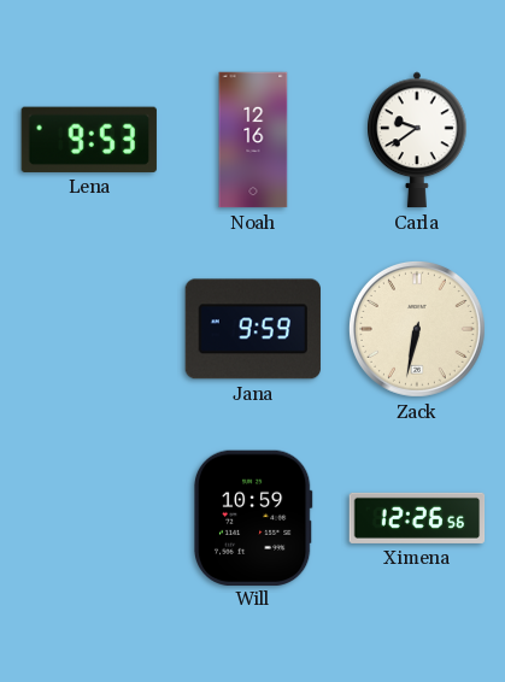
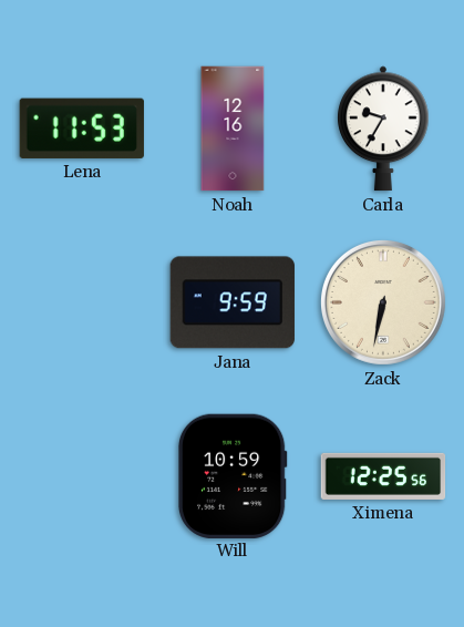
Lena: 9:53 -> 11:53
Carla: 9:39 -> 9:35
Ximena: 12:26 -> 12:25
